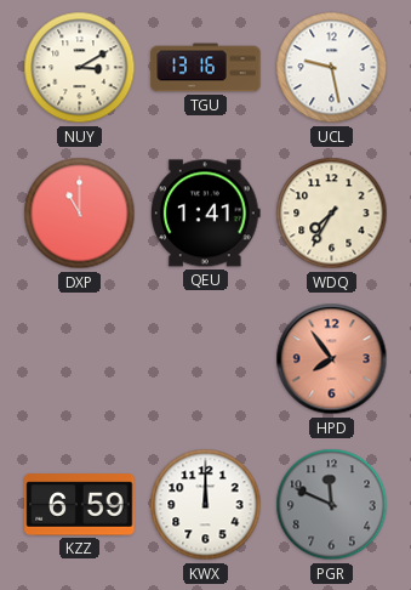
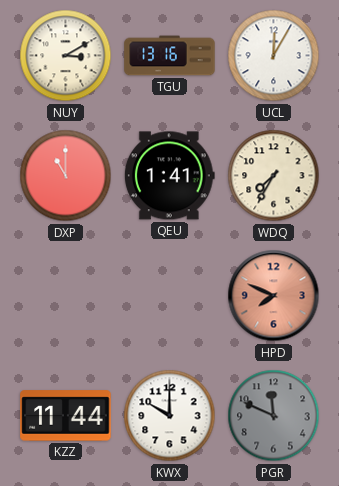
UCL: 9:28 -> 12:05
HPD: 7:54 -> 7:49
KZZ: 6:59 -> 11:44
KWX: 12:00 -> 10:00
